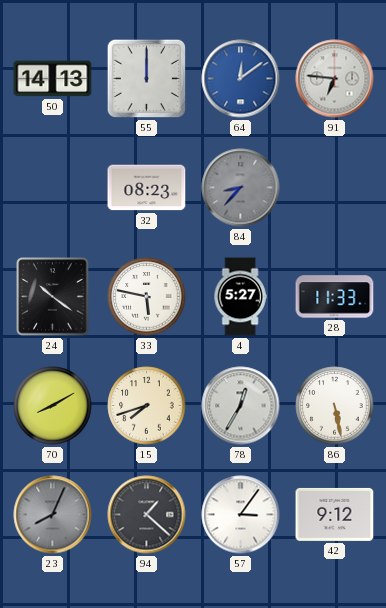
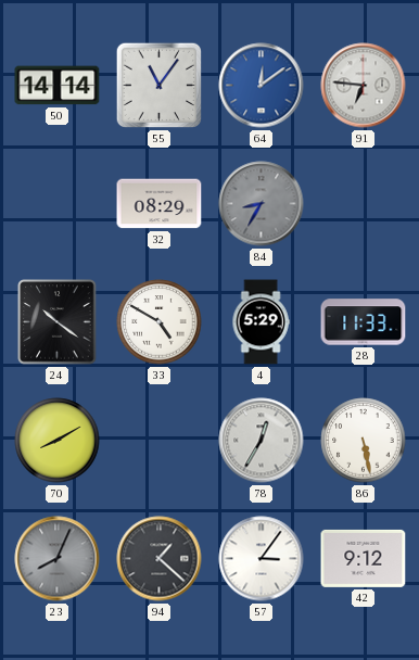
50: 14:13 -> 14:14
55: 12:00 -> 11:06
32: 08:23 -> 08:29
84: 8:37 -> 8:35
33: 5:47 -> 4:50
4: 5:27 -> 5:29
15: 7:42 -> none
